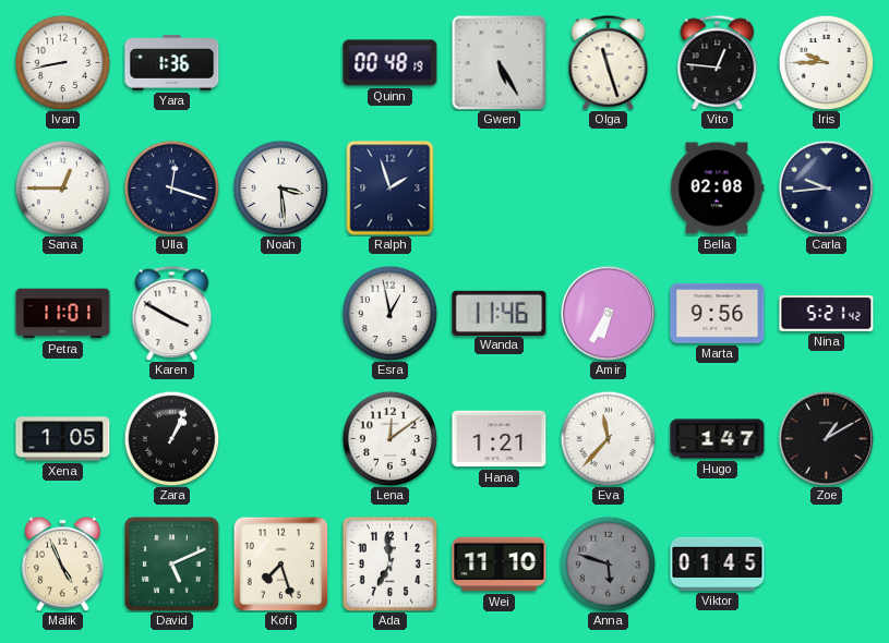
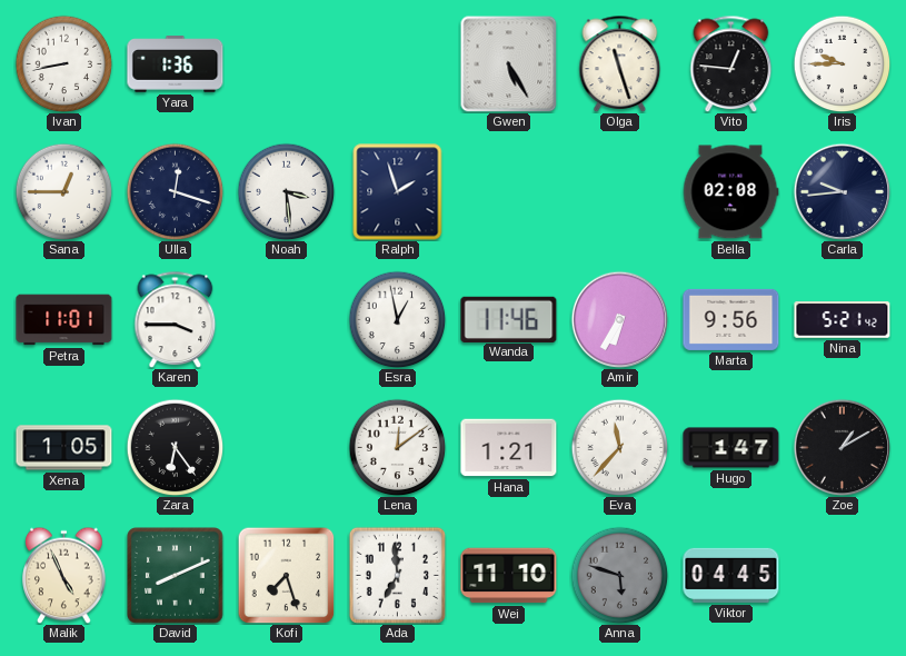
Quinn: 00:48 -> none
Karen: 3:50 -> 3:45
Zara: 1:04 -> 6:24
David: 5:11 -> 8:11
Viktor: 01:45 -> 04:45
